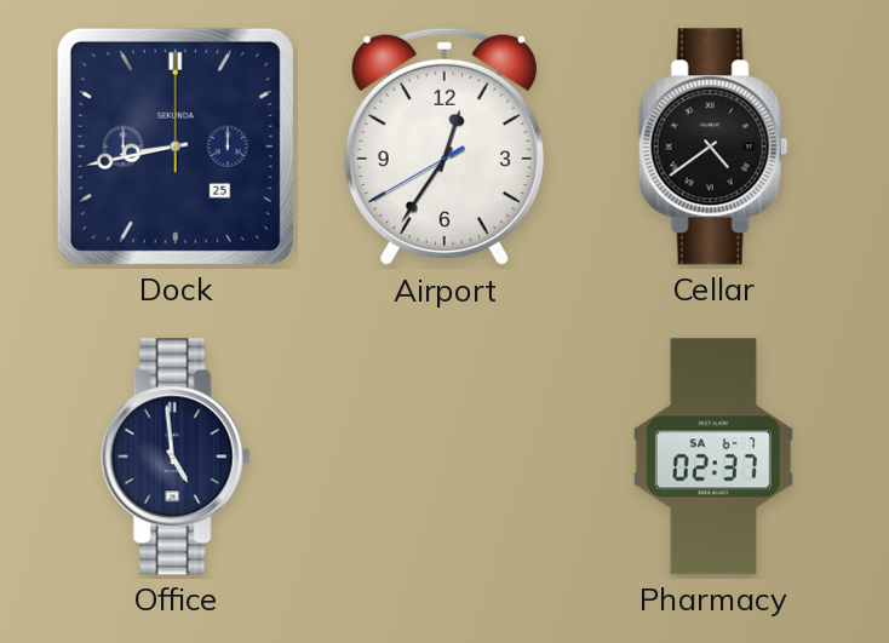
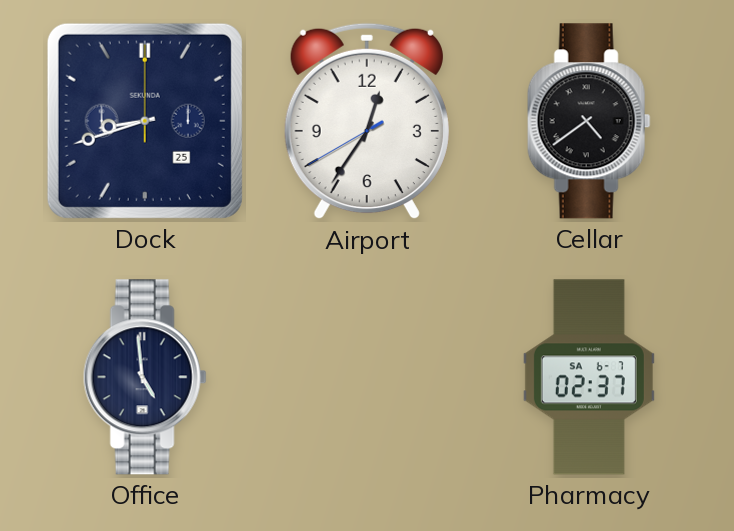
Dock: 8:43 -> 8:42
